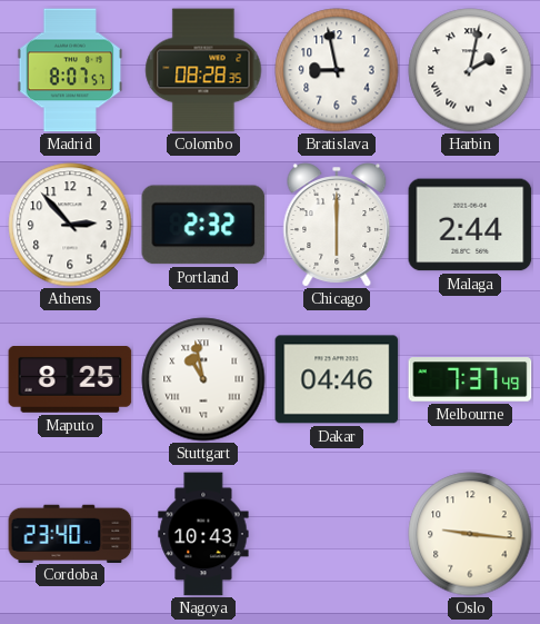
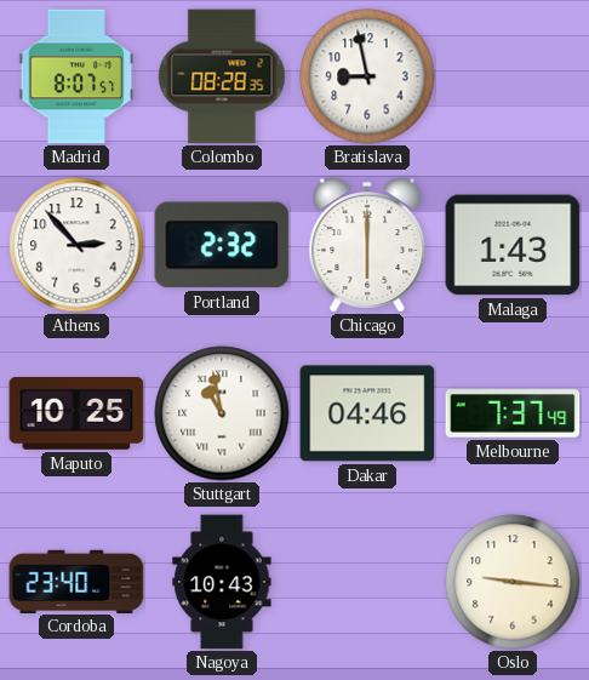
Harbin: 2:02 -> none
Malaga: 2:44 -> 1:43
Maputo: 8:25 -> 10:25
